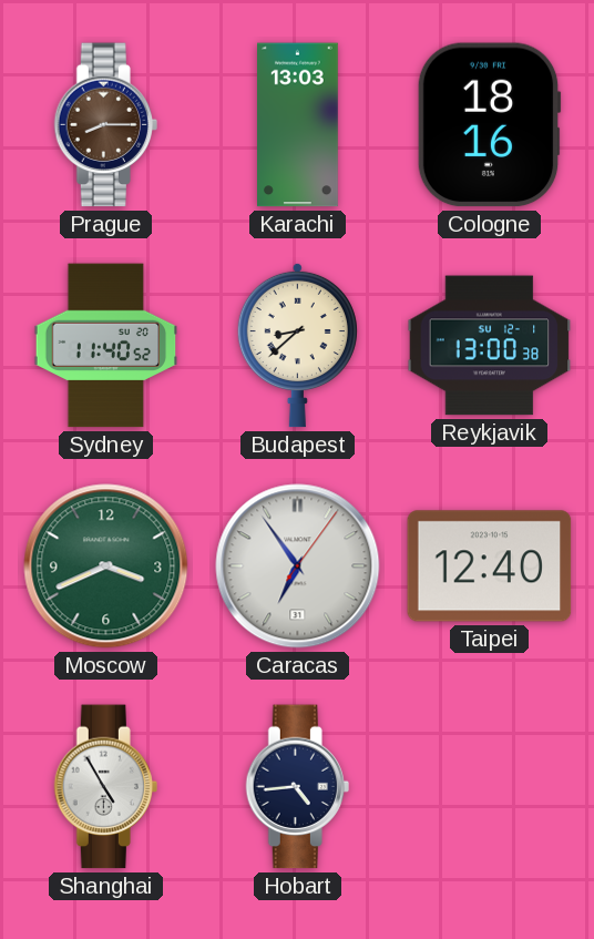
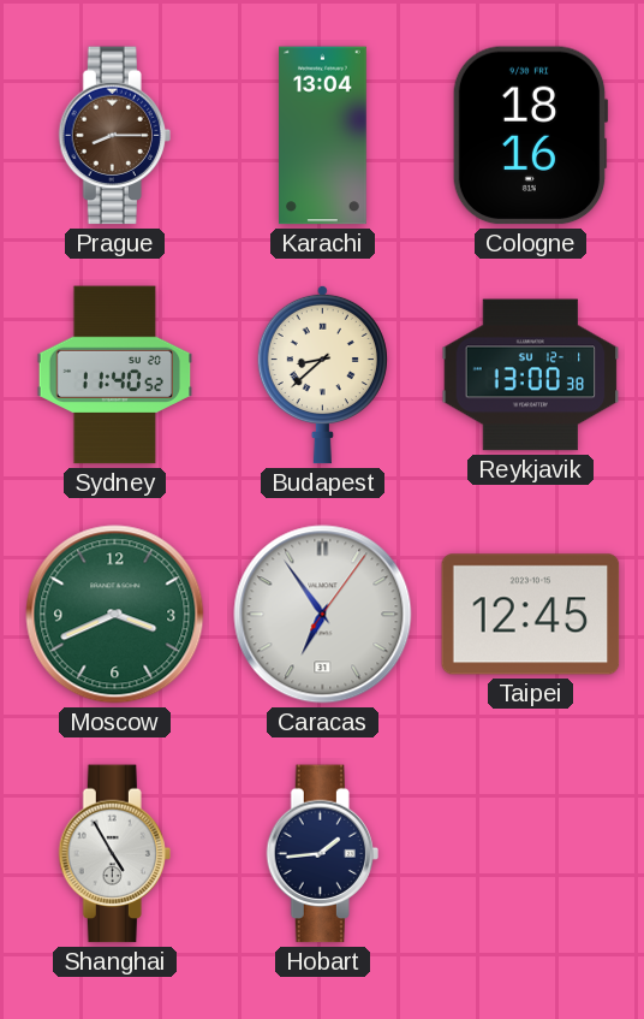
Karachi: 13:03 -> 13:04
Taipei: 12:40 -> 12:45
Hobart: 4:44 -> 1:44
